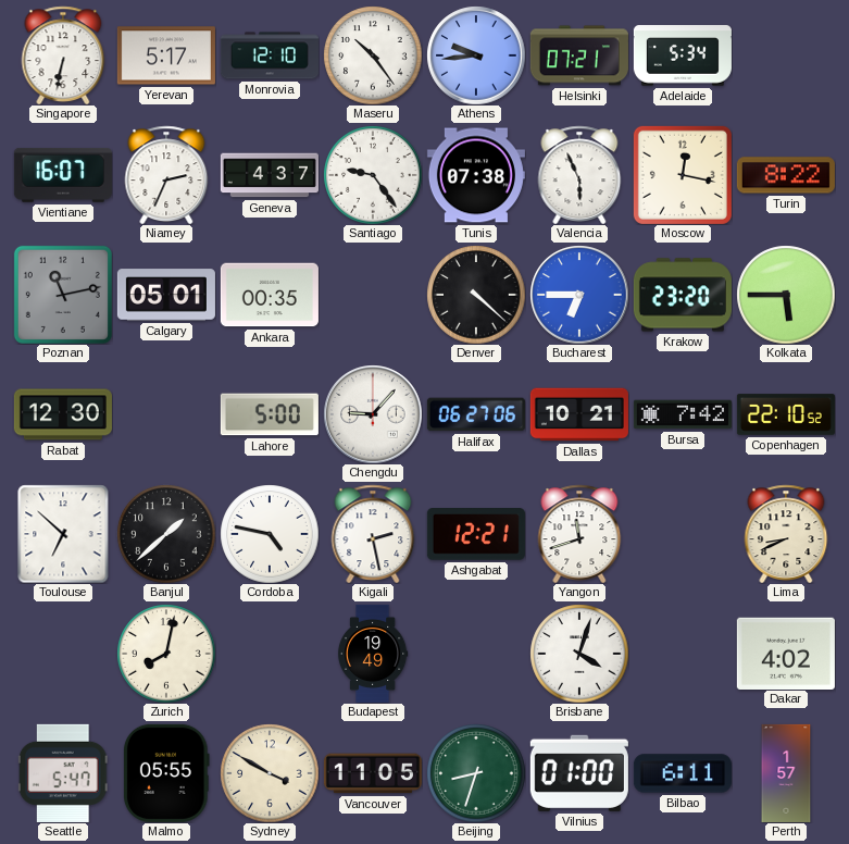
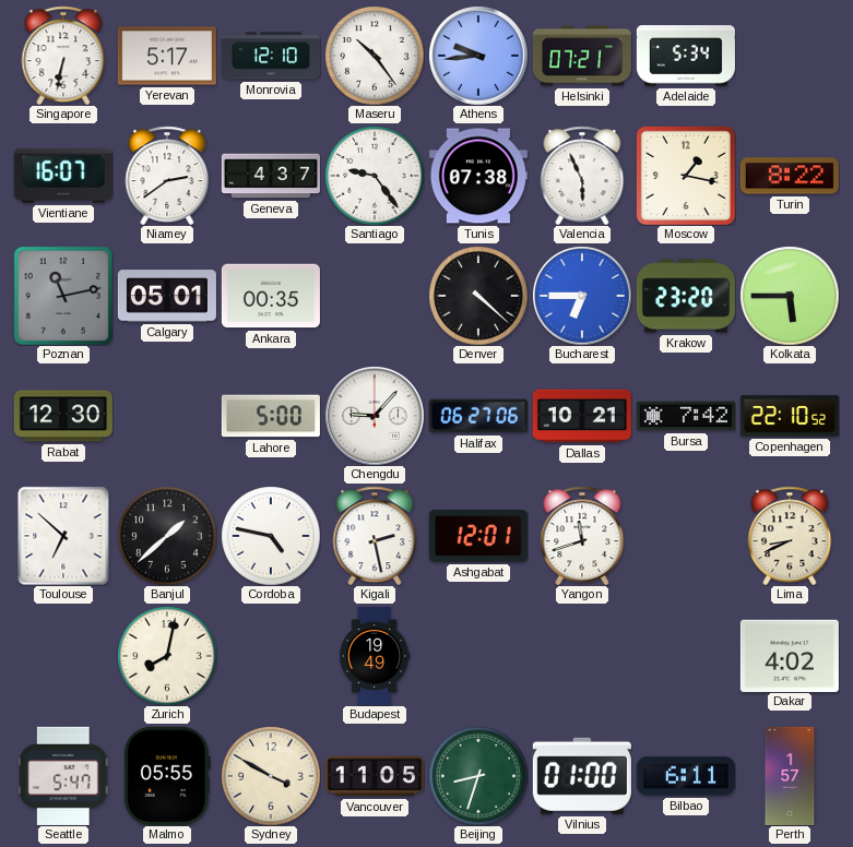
Niamey: 2:34 -> 2:39
Moscow: 12:17 -> 1:17
Ashgabat: 12:21 -> 12:01
Brisbane: 4:03 -> none
